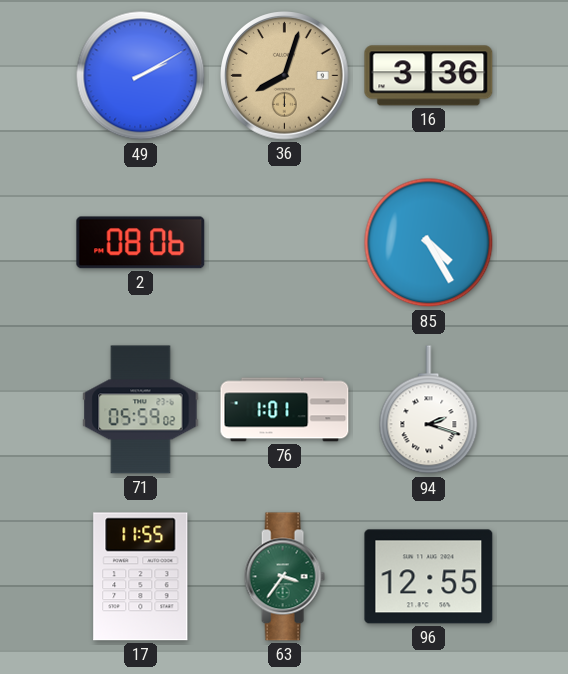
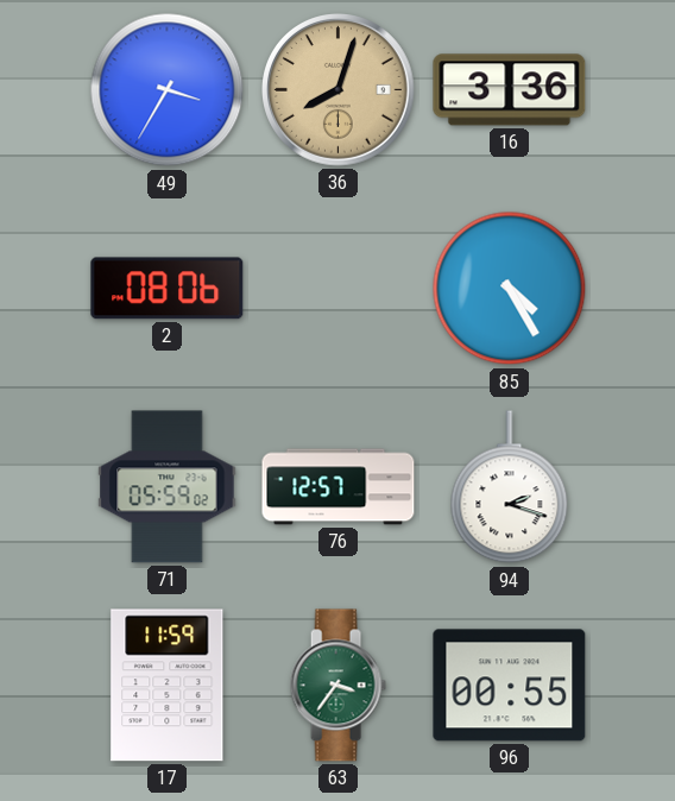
49: 2:10 -> 3:35
76: 1:01 -> 12:57
17: 11:55 -> 11:59
96: 12:55 -> 00:55
